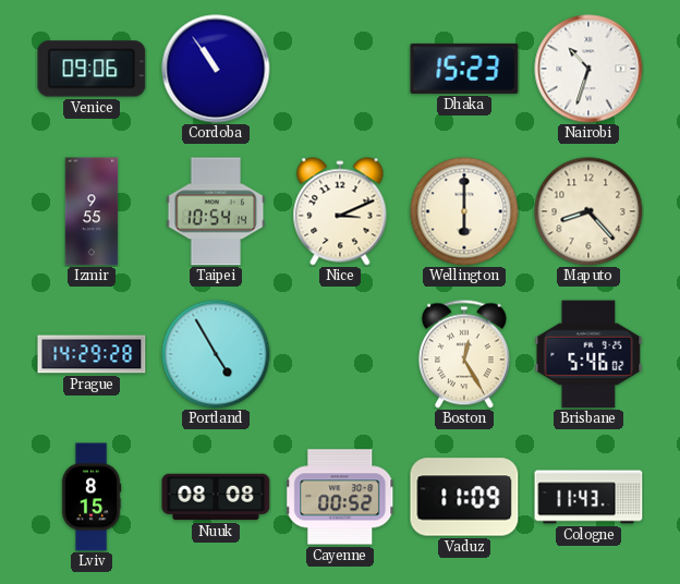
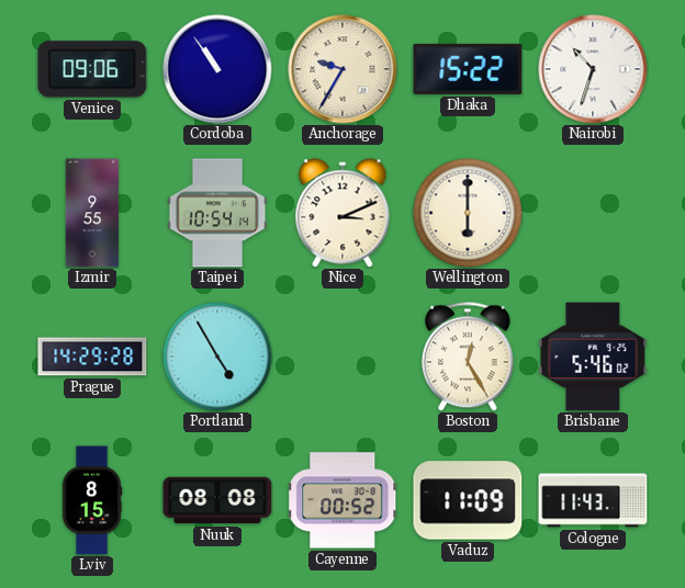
Anchorage: none -> 9:35
Dhaka: 15:23 -> 15:22
Maputo: 8:23 -> none
